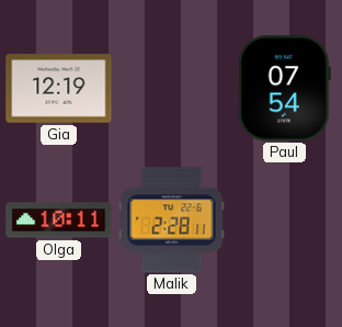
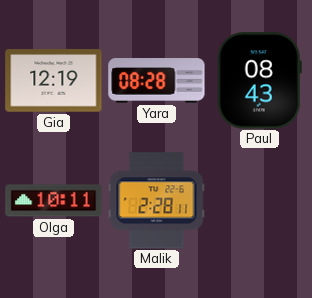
Yara: none -> 08:28
Paul: 07:54 -> 08:43
